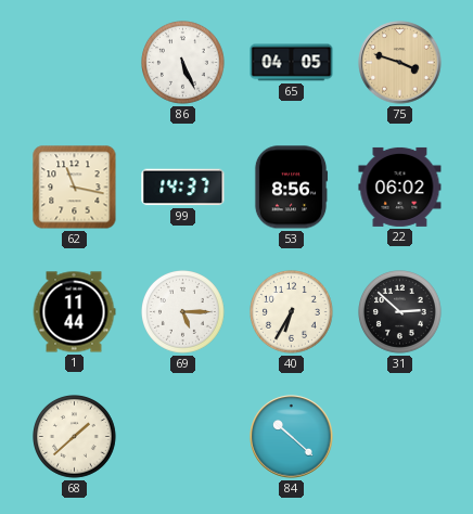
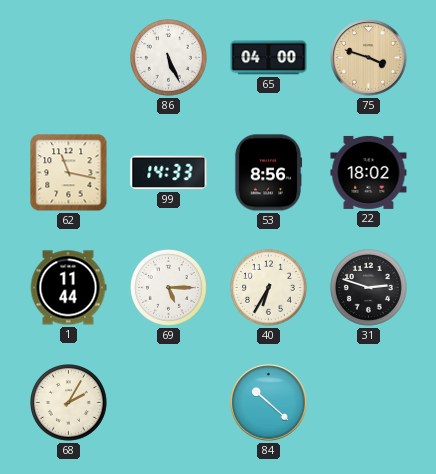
65: 04:05 -> 04:00
99: 14:37 -> 14:33
22: 06:02 -> 18:02
31: 2:52 -> 2:48
68: 1:38 -> 2:05
